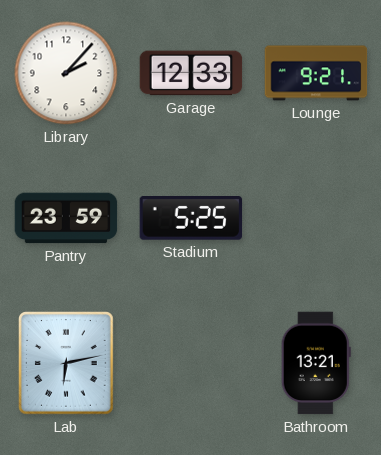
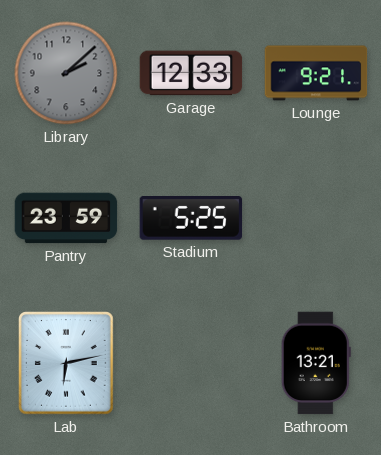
Library: 2:07 -> 2:08
Library dial: white -> grey
